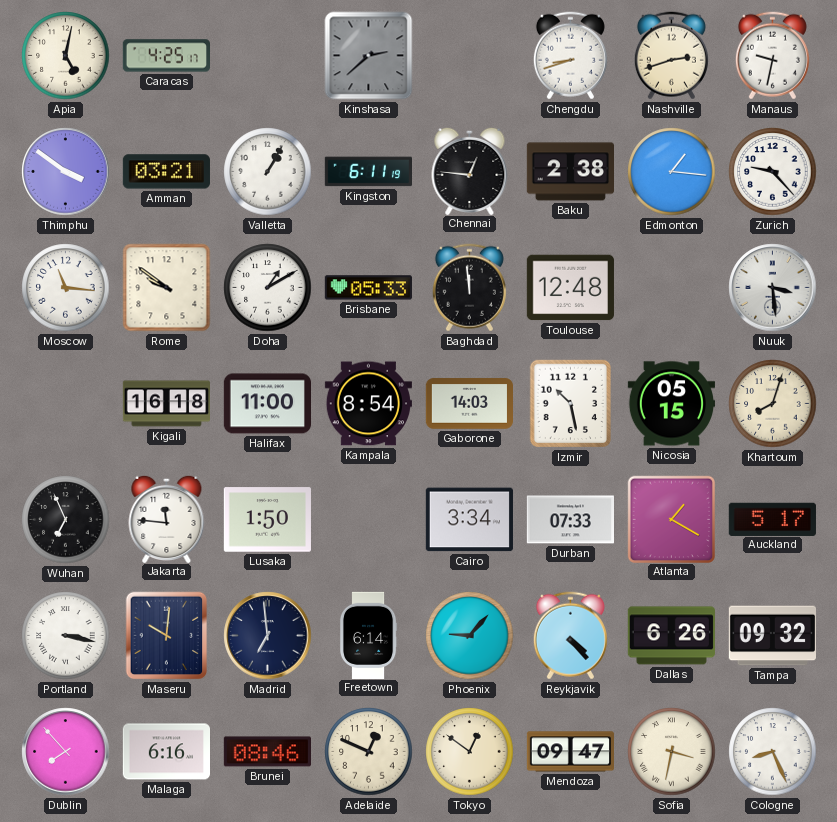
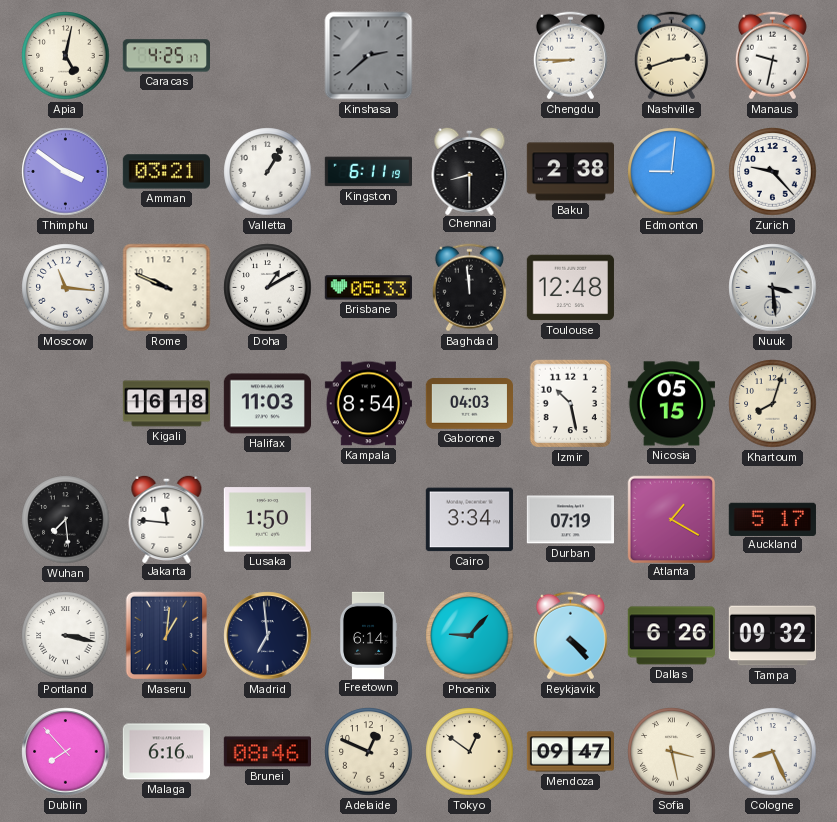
Chengdu: 8:42 -> 8:45
Chennai: 12:46 -> 8:30
Edmonton: 1:16 -> 9:01
Rome: 9:51 -> 9:49
Halifax: 11:00 -> 11:03
Gaborone: 14:03 -> 04:03
Wuhan: 6:56 -> 7:29
Durban: 07:33 -> 07:19
Maseru: 10:01 -> 1:01
Sofia: 3:32 -> 3:28
